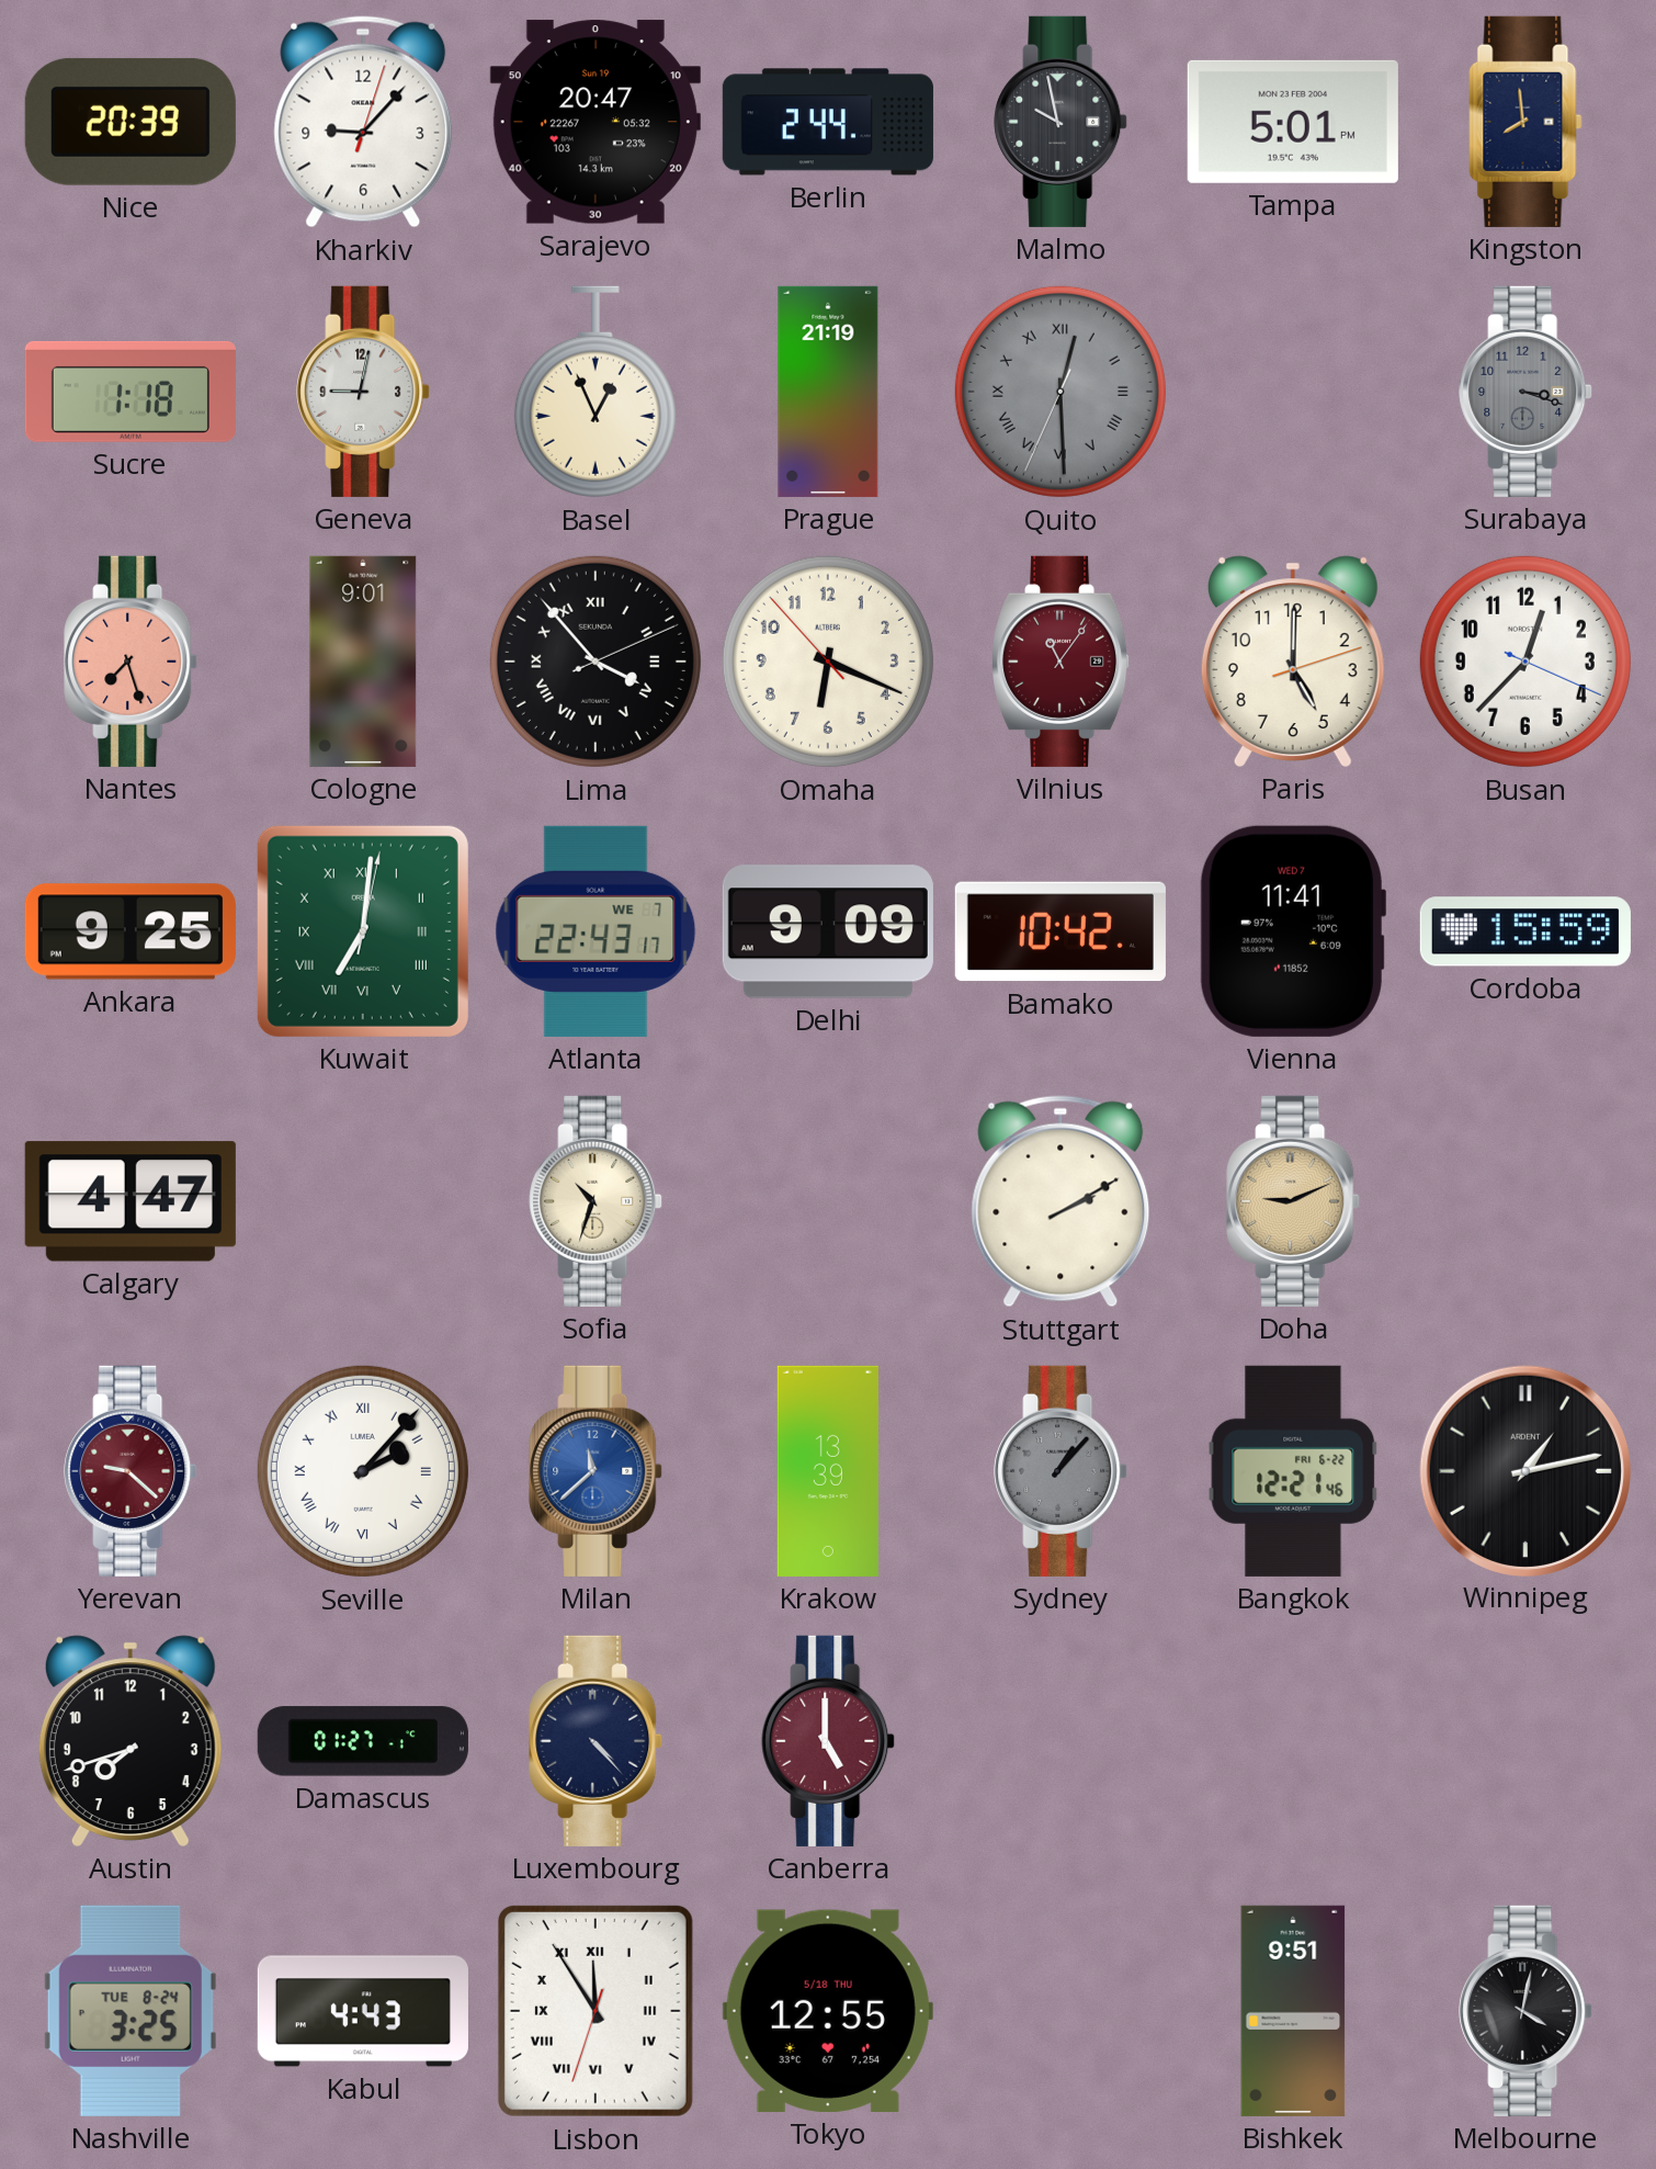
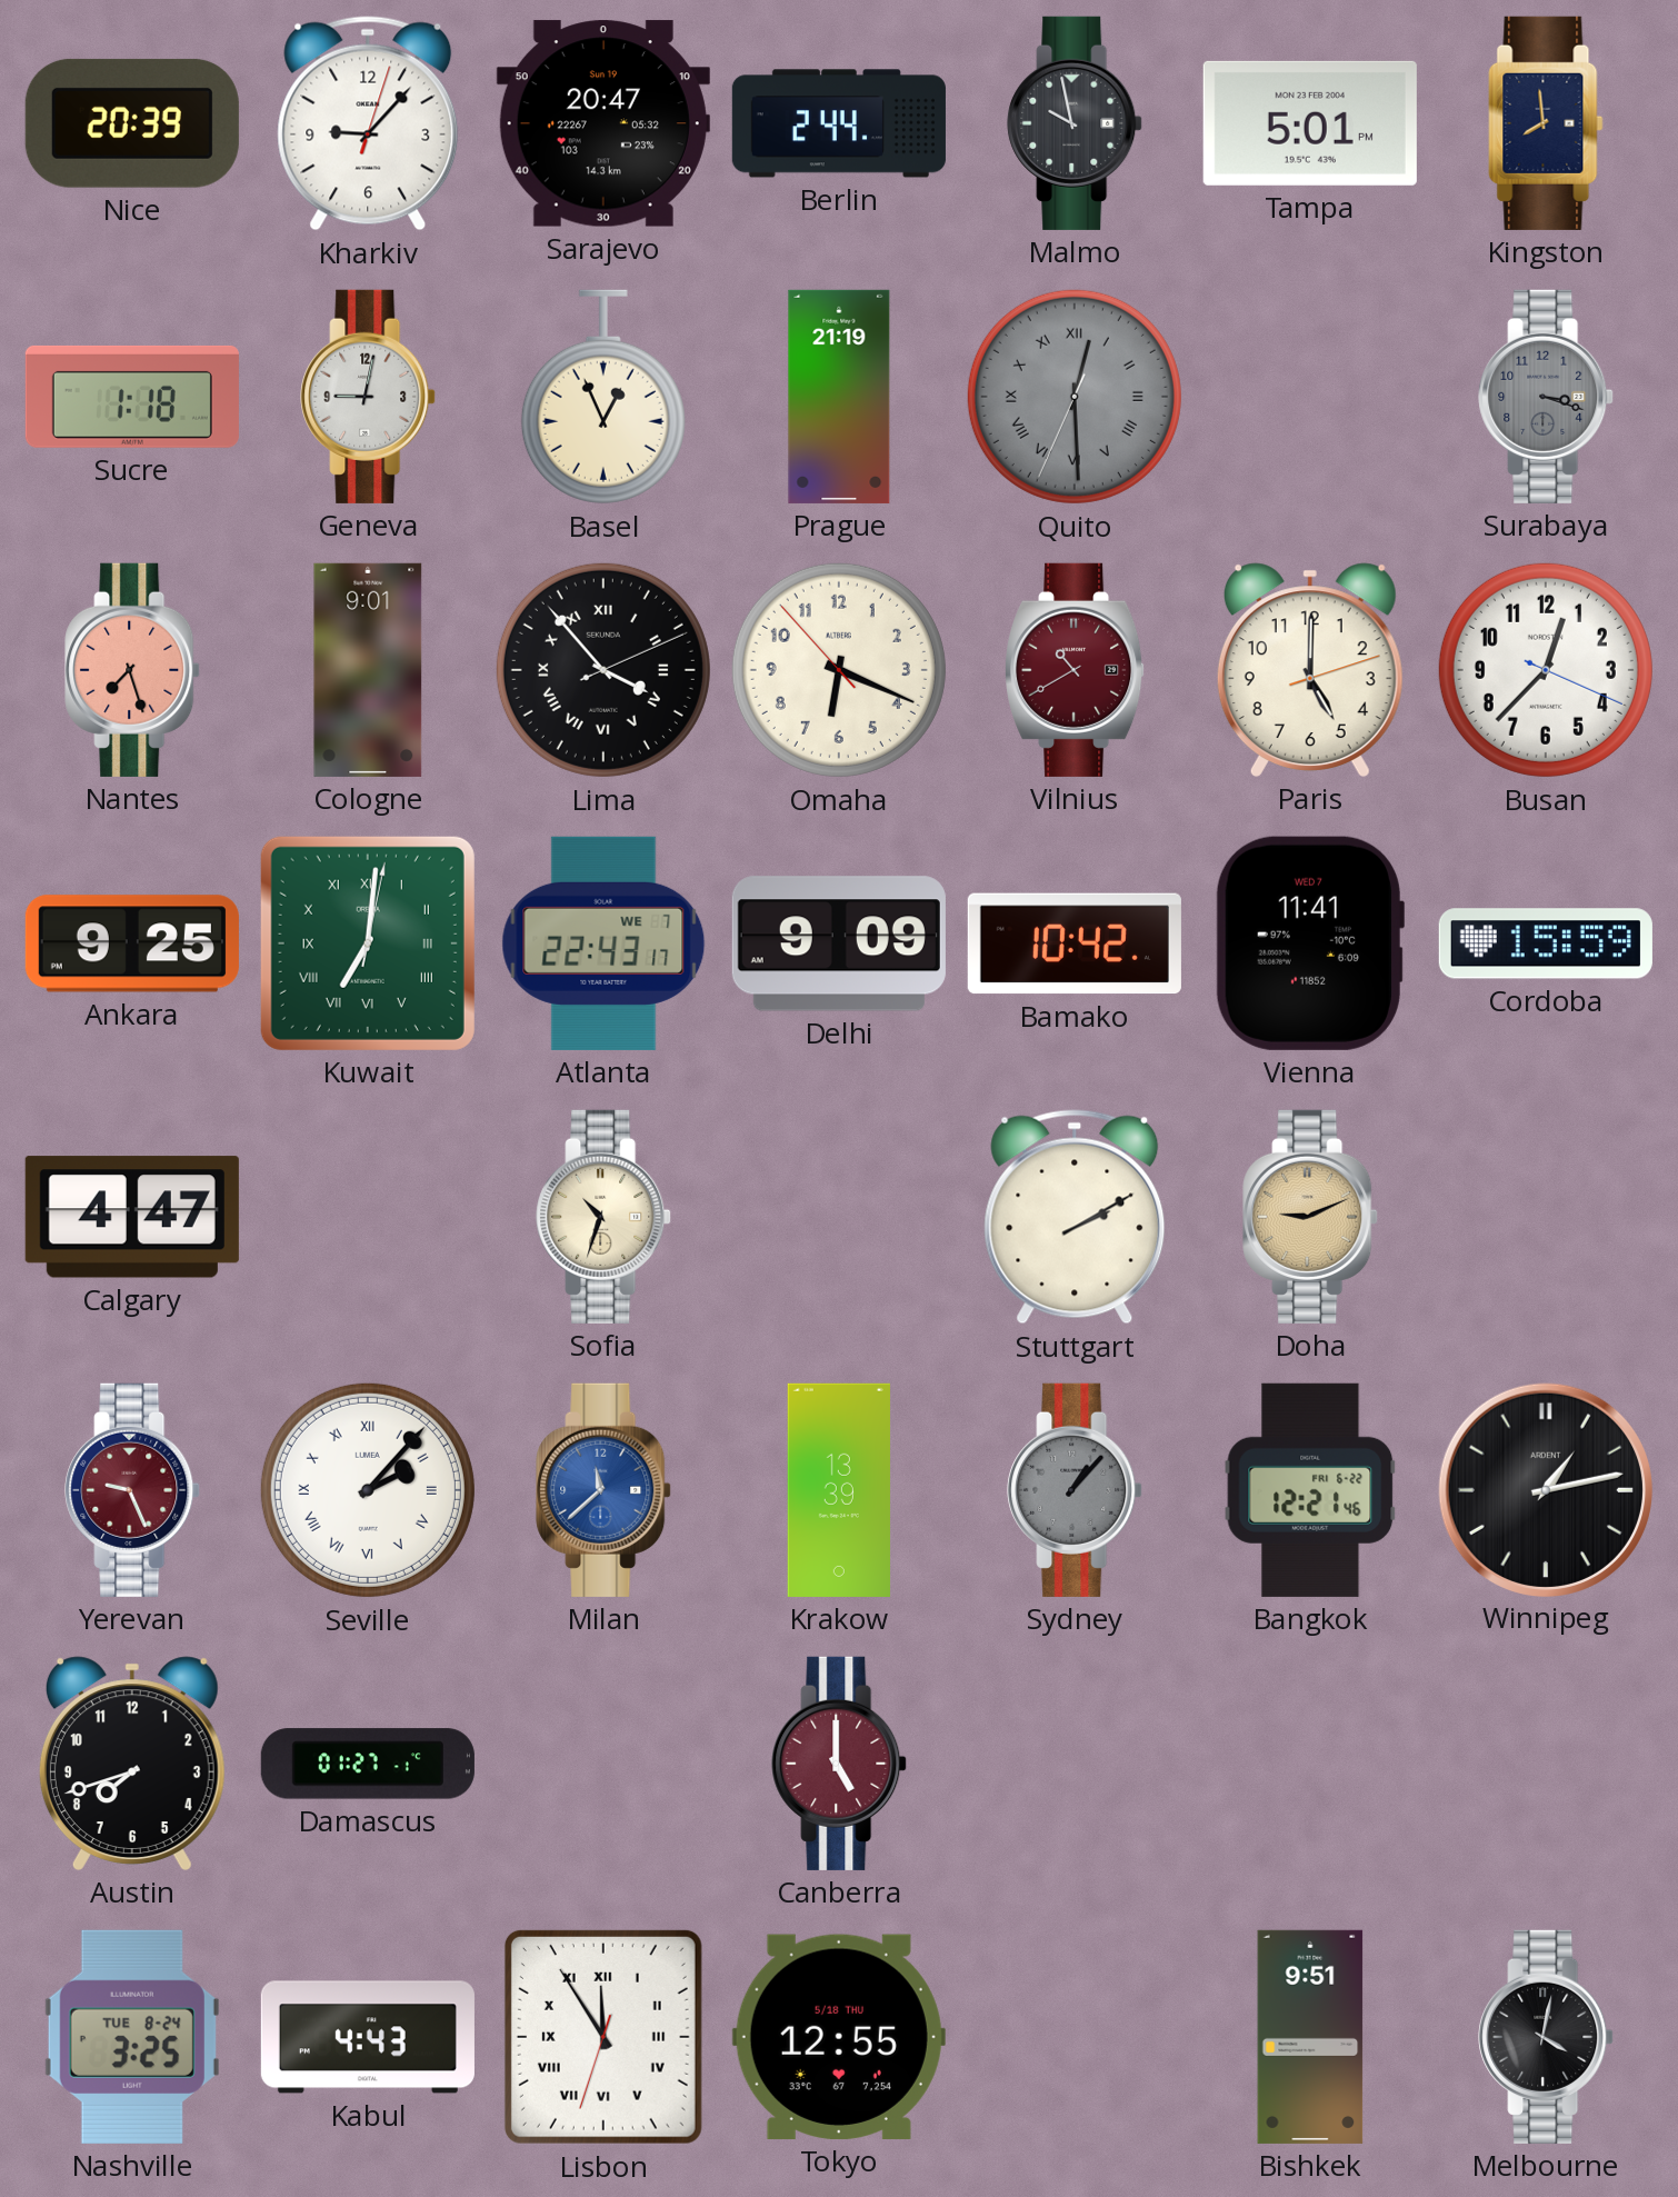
Vilnius: 11:06 -> 10:40
Yerevan: 9:22 -> 9:26
Luxembourg: 4:23 -> none
